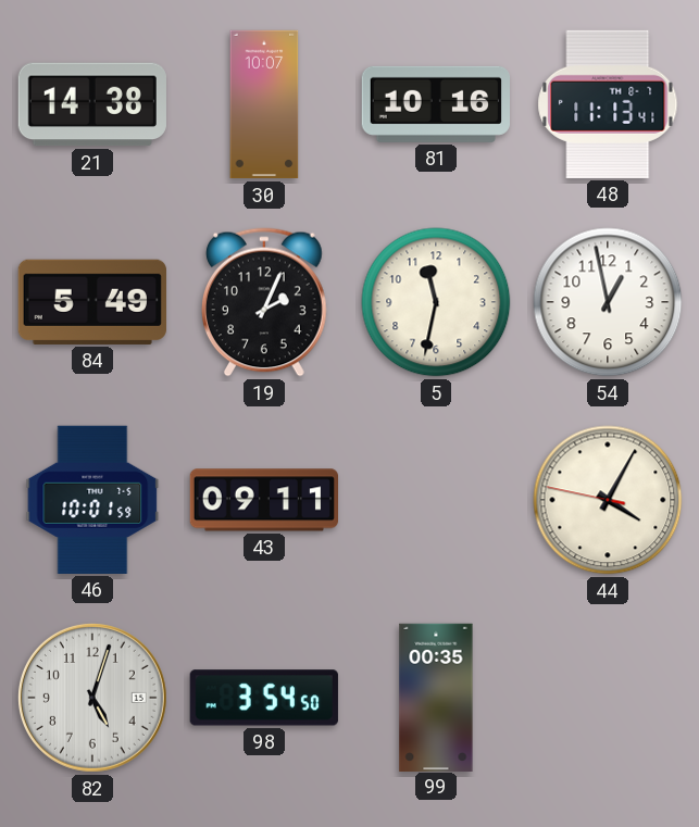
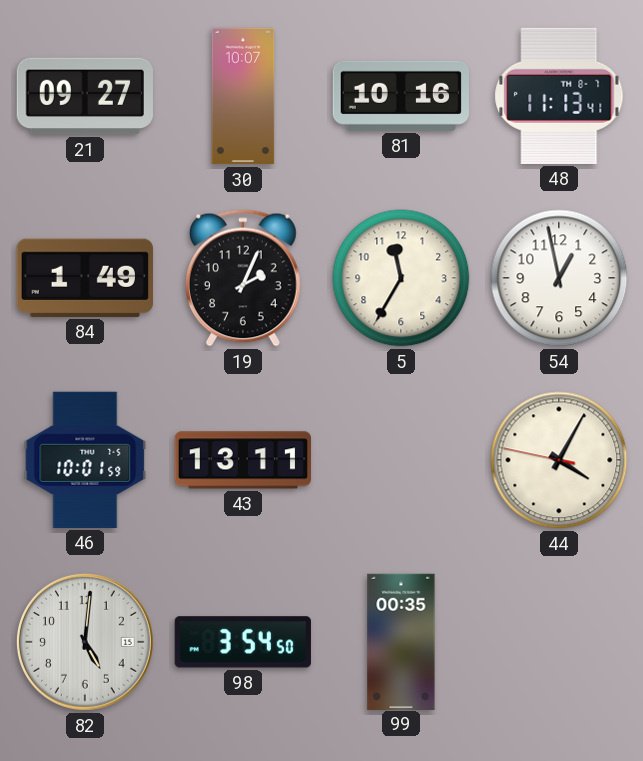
21: 14:38 -> 09:27
84: 5:49 -> 1:49
5: 11:32 -> 11:35
43: 09:11 -> 13:11
82: 5:03 -> 5:01
